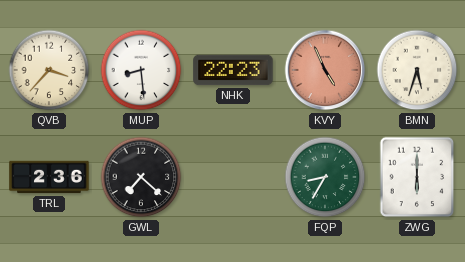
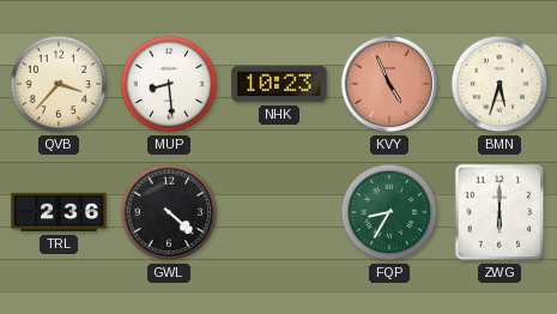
NHK: 22:23 -> 10:23
GWL: 7:22 -> 4:22
